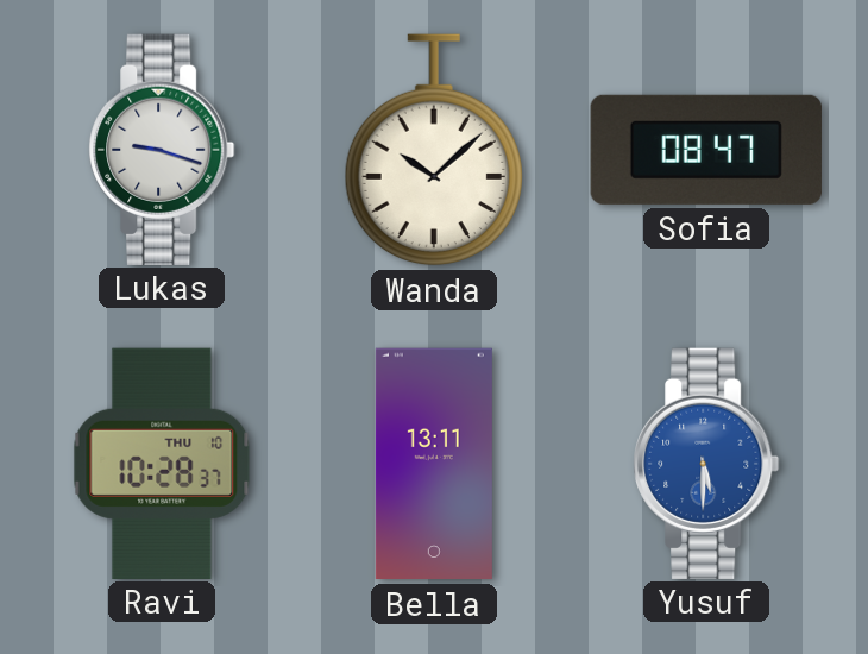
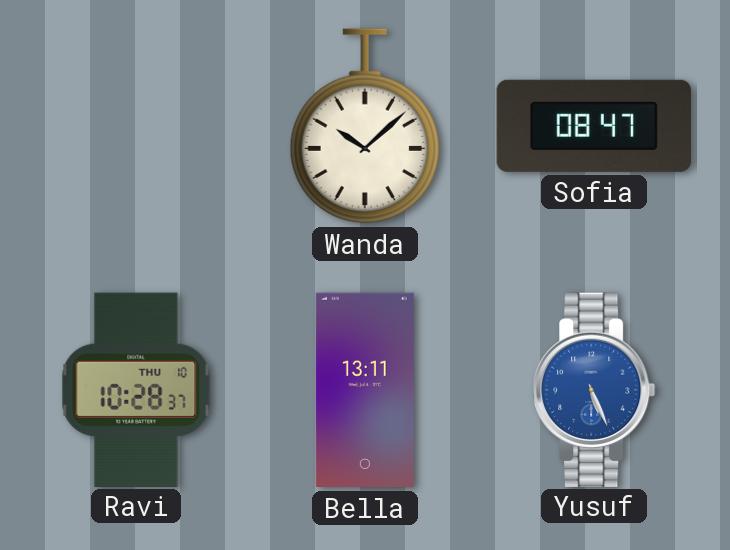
Lukas: 9:18 -> none
Yusuf: 5:30 -> 5:26
